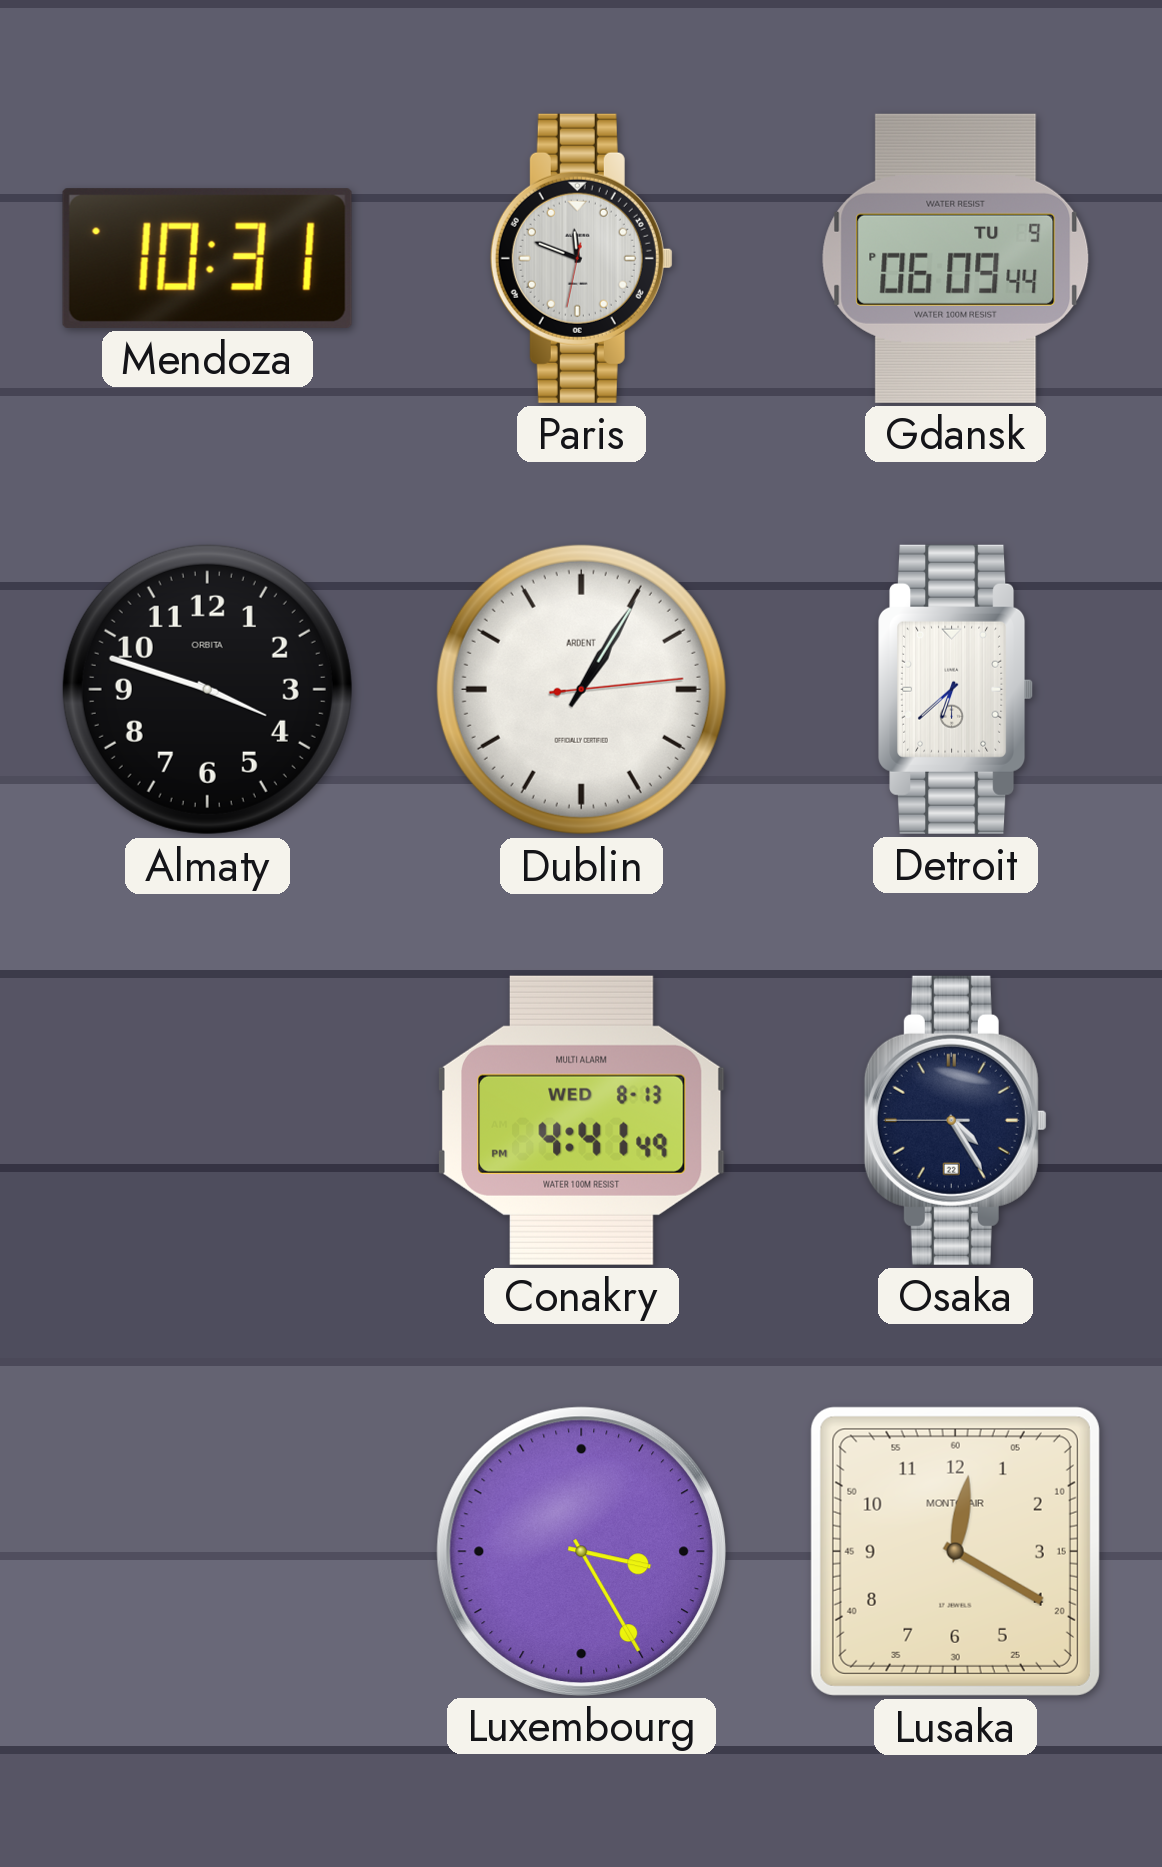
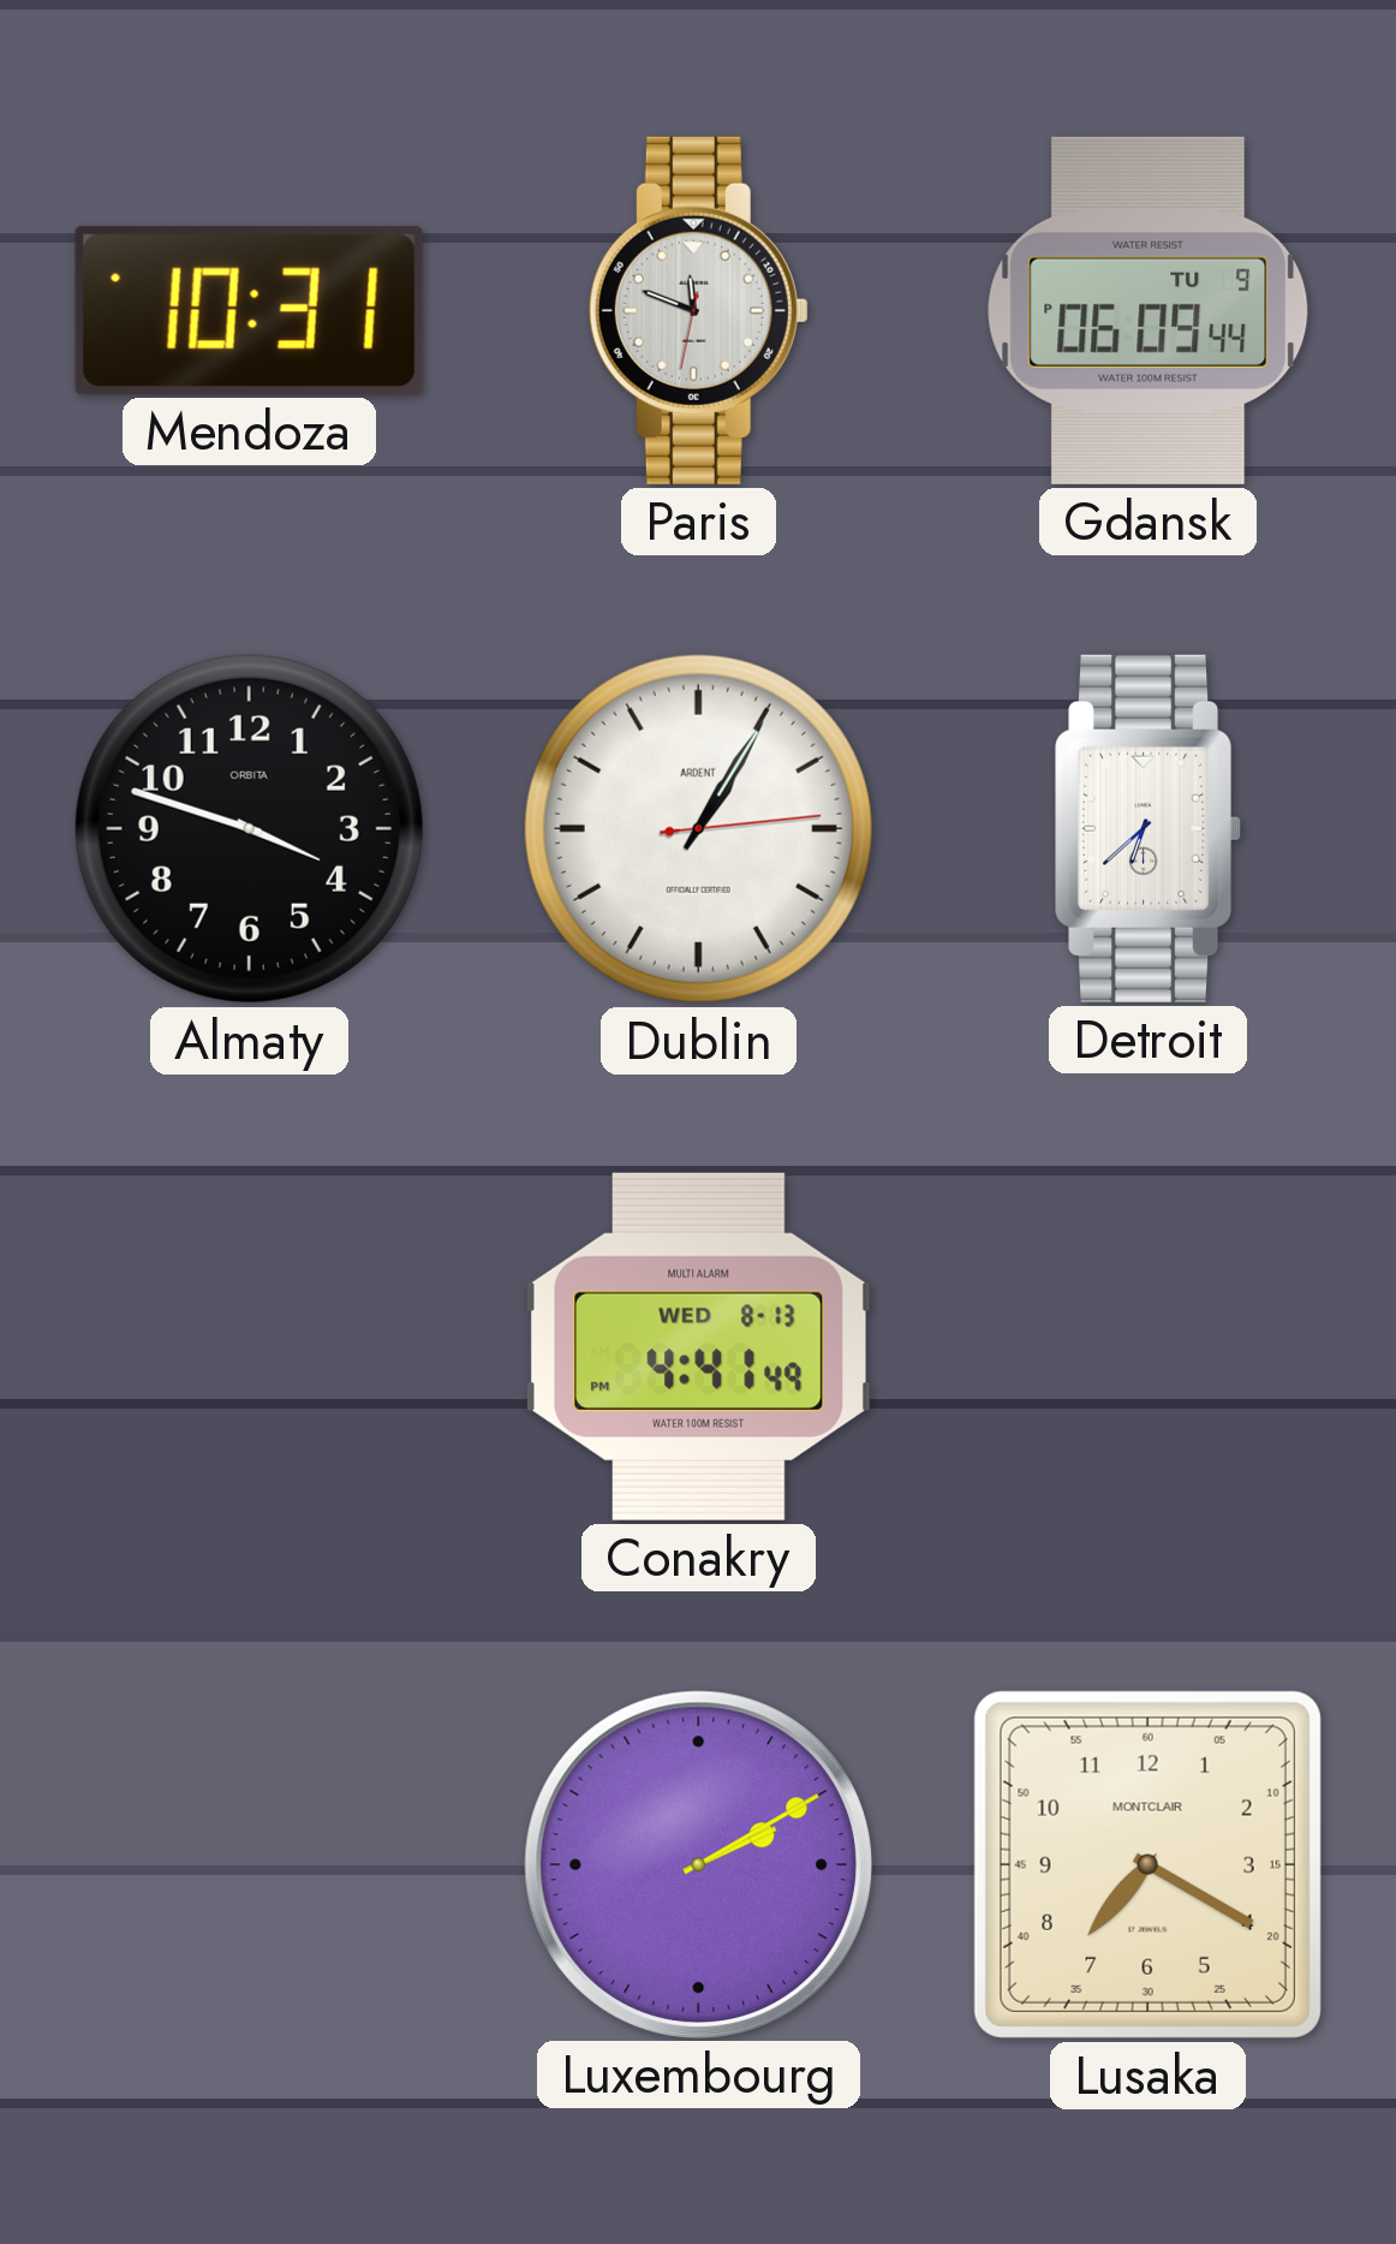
Osaka: 4:24 -> none
Luxembourg: 3:25 -> 2:10
Lusaka: 12:20 -> 7:20
